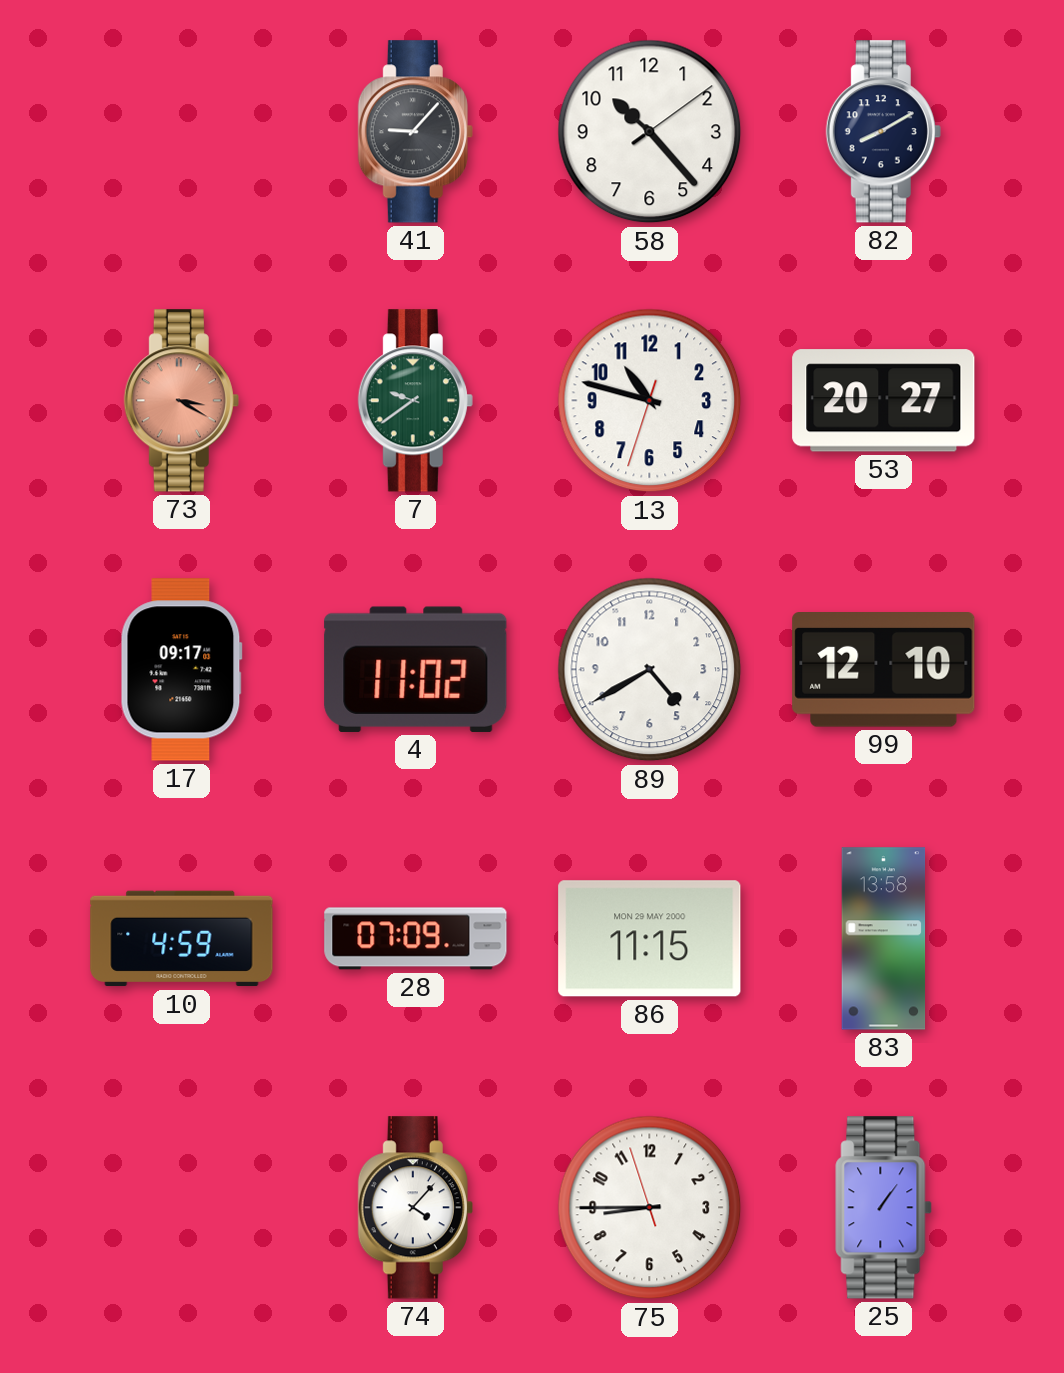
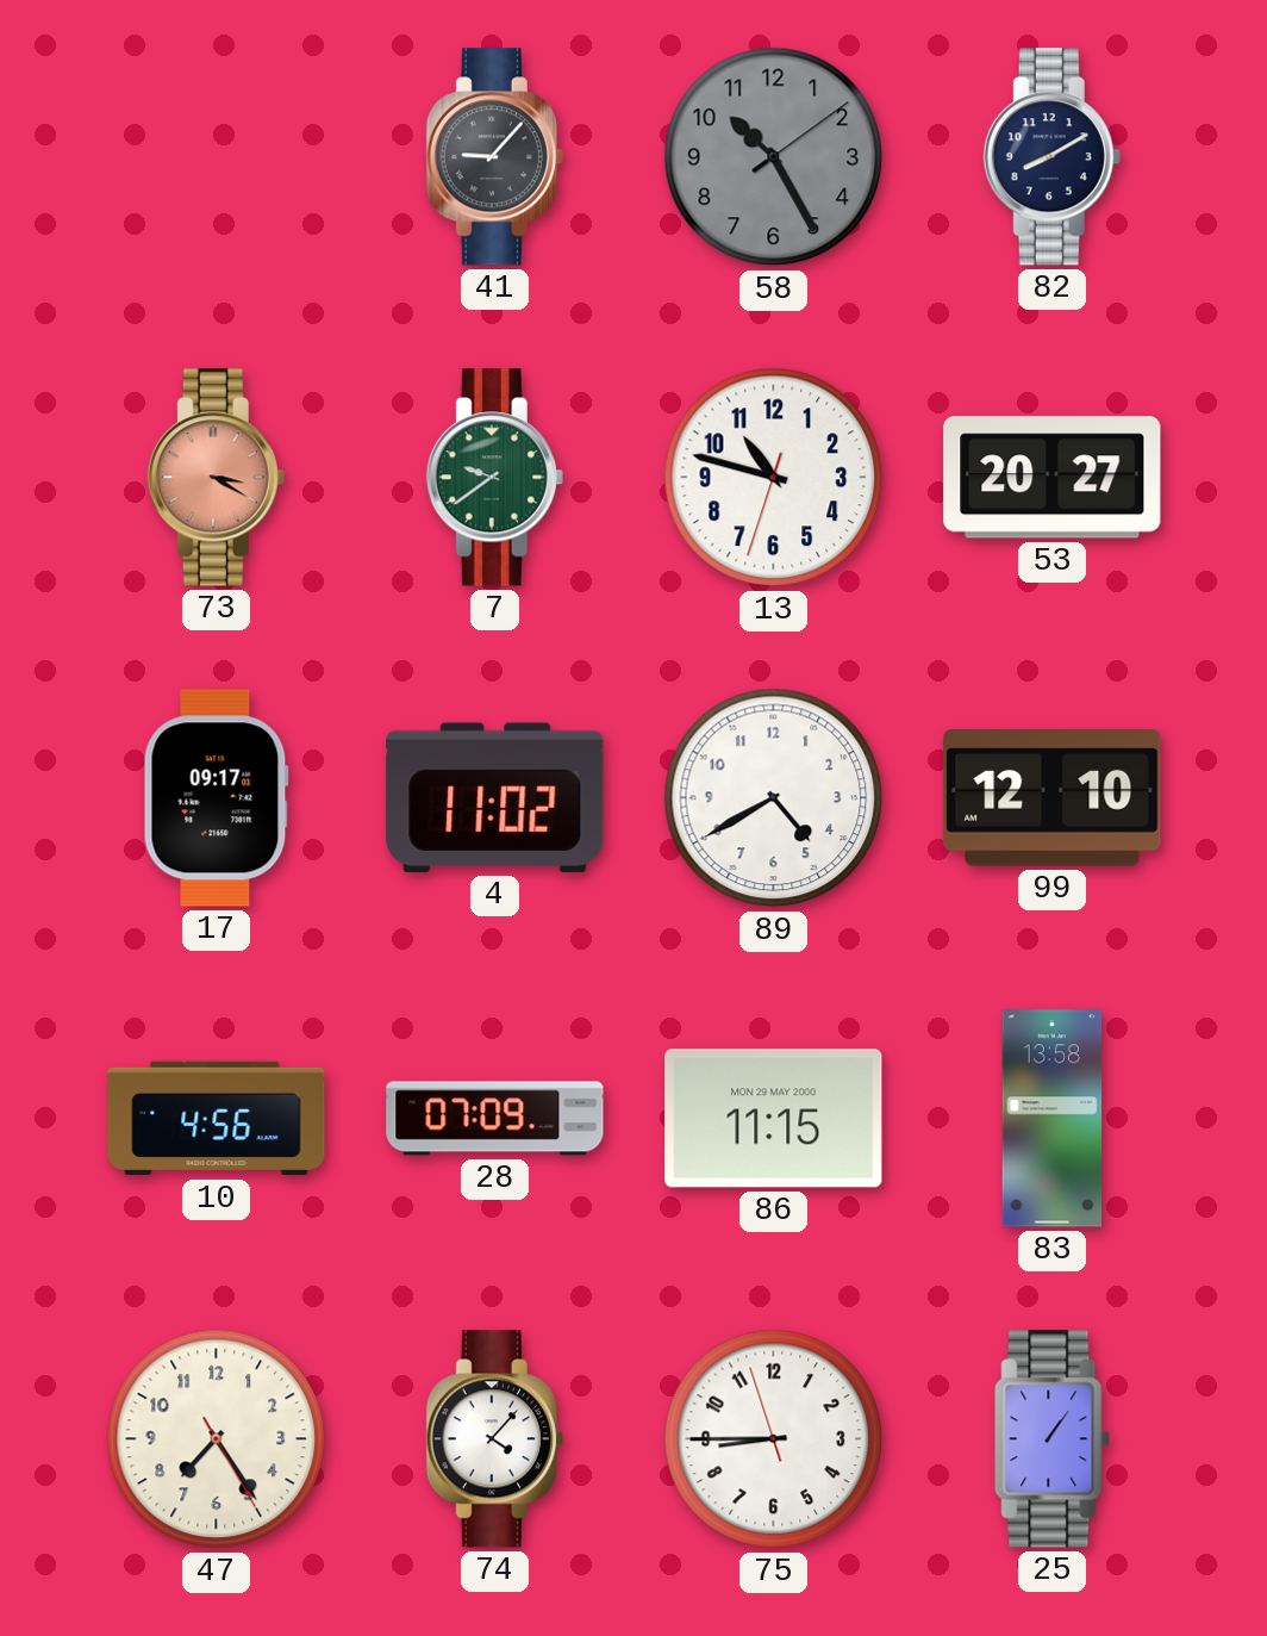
58: 10:23 -> 10:25
58 dial: white -> grey
10: 4:59 -> 4:56
47: none -> 7:24
